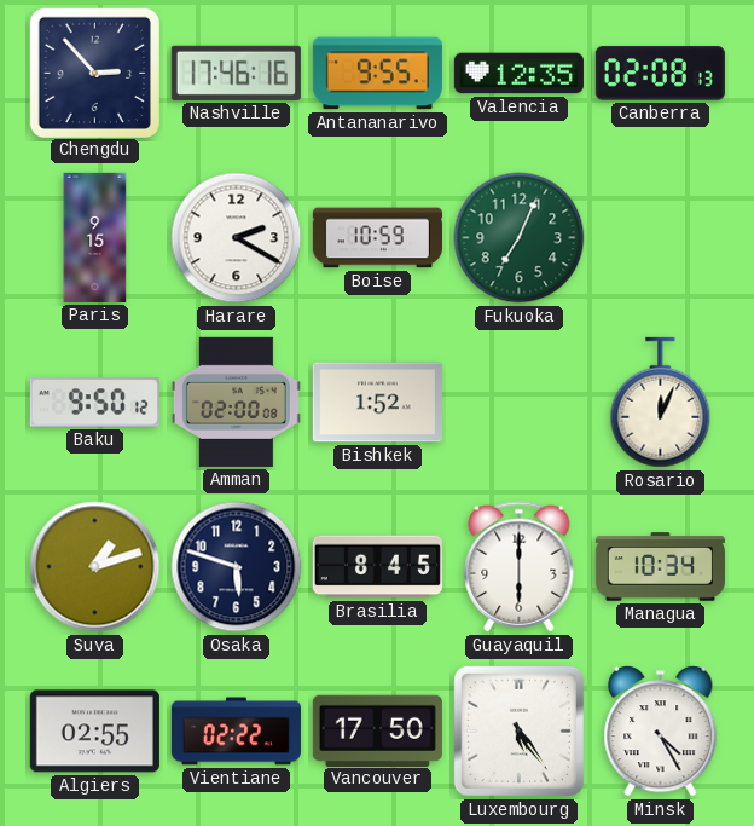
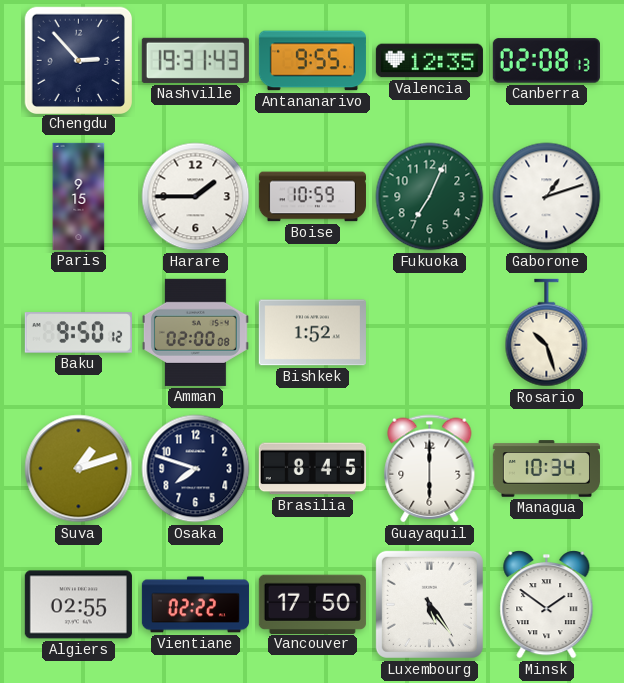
Nashville: 17:46 -> 19:31
Harare: 2:20 -> 1:45
Gaborone: none -> 1:12
Rosario: 12:04 -> 10:27
Osaka: 5:48 -> 7:48
Minsk: 4:25 -> 1:51
